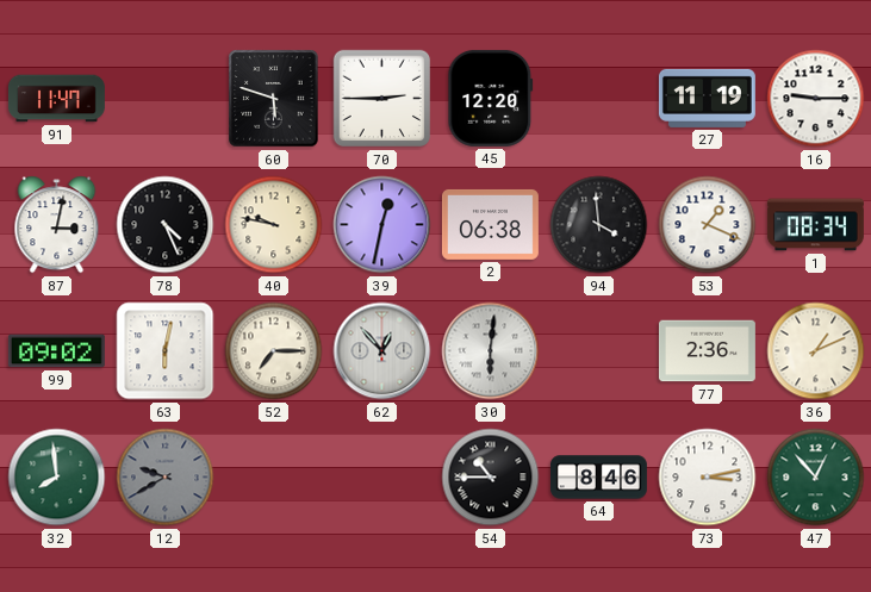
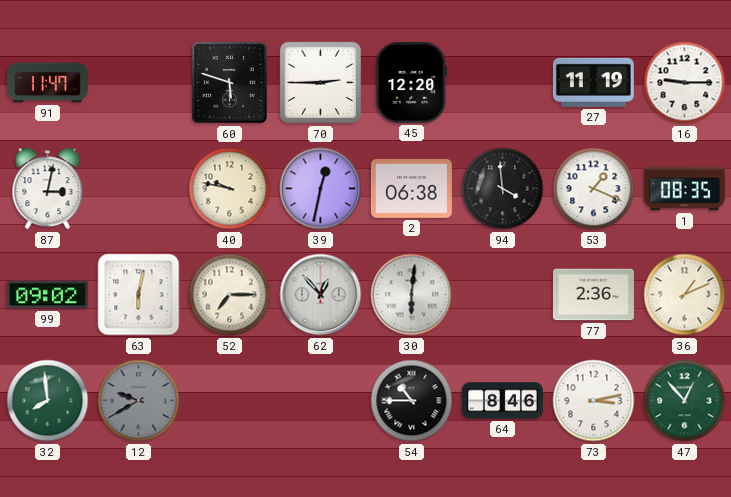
78: 4:26 -> none
1: 08:34 -> 08:35
